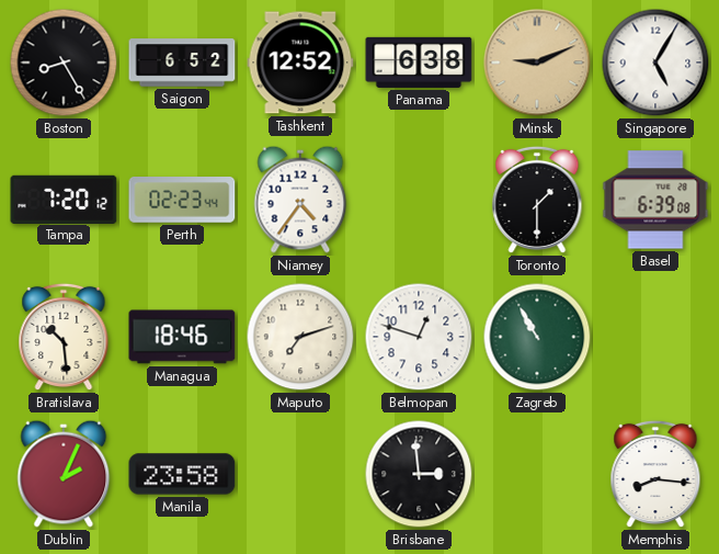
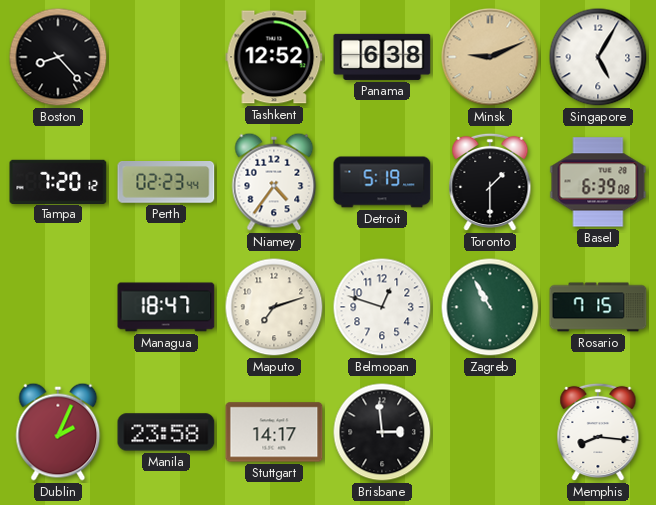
Boston: 8:25 -> 8:23
Saigon: 6:52 -> none
Detroit: none -> 5:19
Bratislava: 10:29 -> none
Managua: 18:46 -> 18:47
Rosario: none -> 7:15
Stuttgart: none -> 14:17
